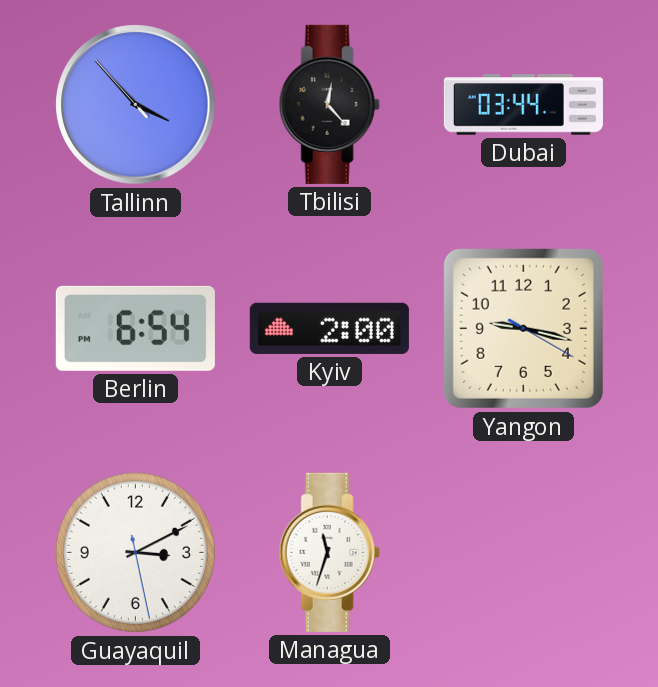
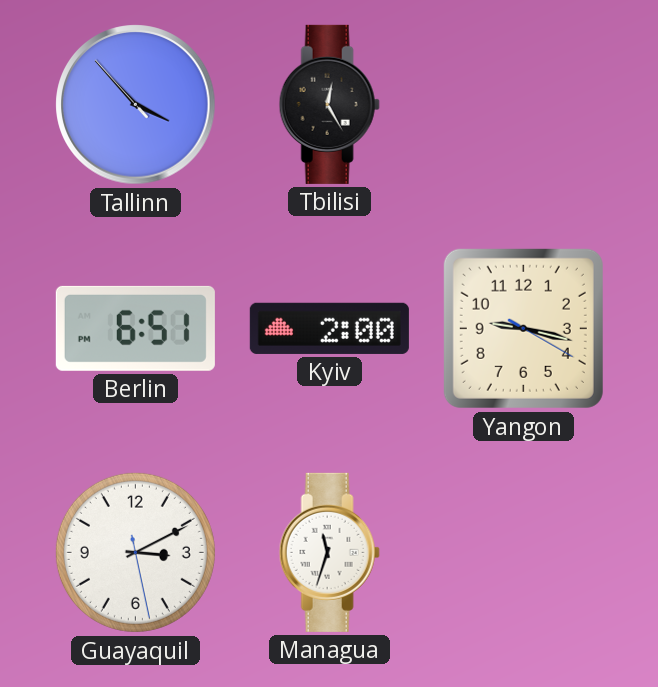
Tbilisi: 12:23 -> 12:25
Dubai: 03:44 -> none
Berlin: 6:54 -> 6:51
